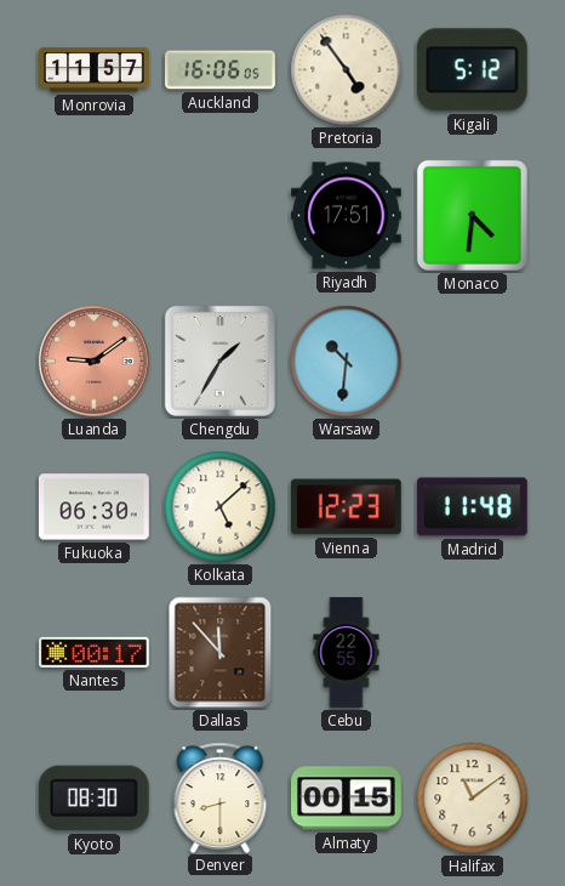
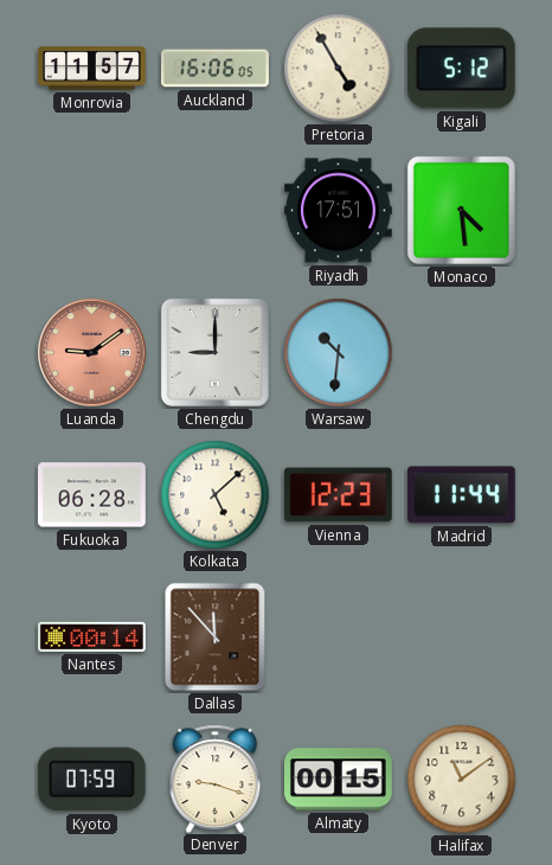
Pretoria: 4:54 -> 4:55
Monaco: 4:31 -> 4:29
Chengdu: 1:35 -> 9:00
Fukuoka: 06:30 -> 06:28
Madrid: 11:48 -> 11:44
Nantes: 00:17 -> 00:14
Cebu: 22:55 -> none
Kyoto: 08:30 -> 07:59
Denver: 8:30 -> 9:18
